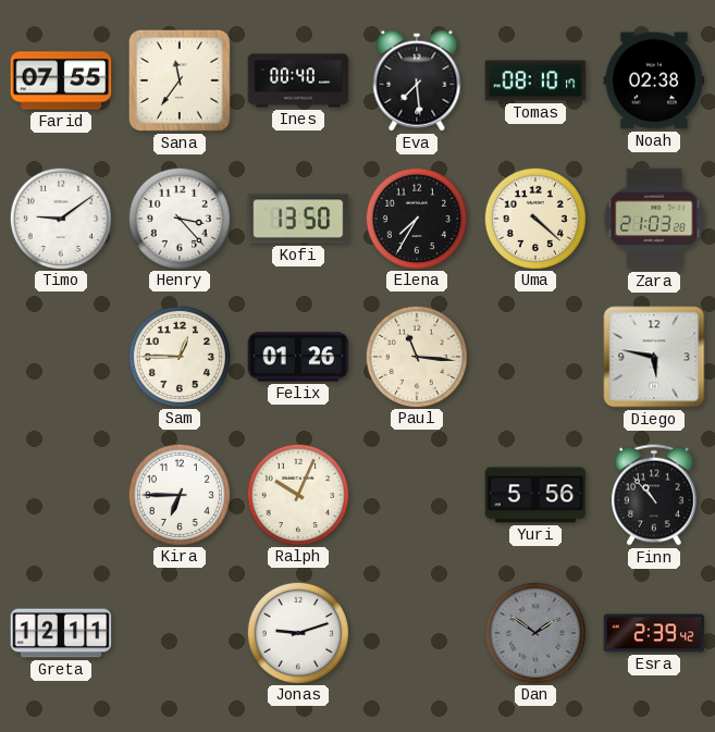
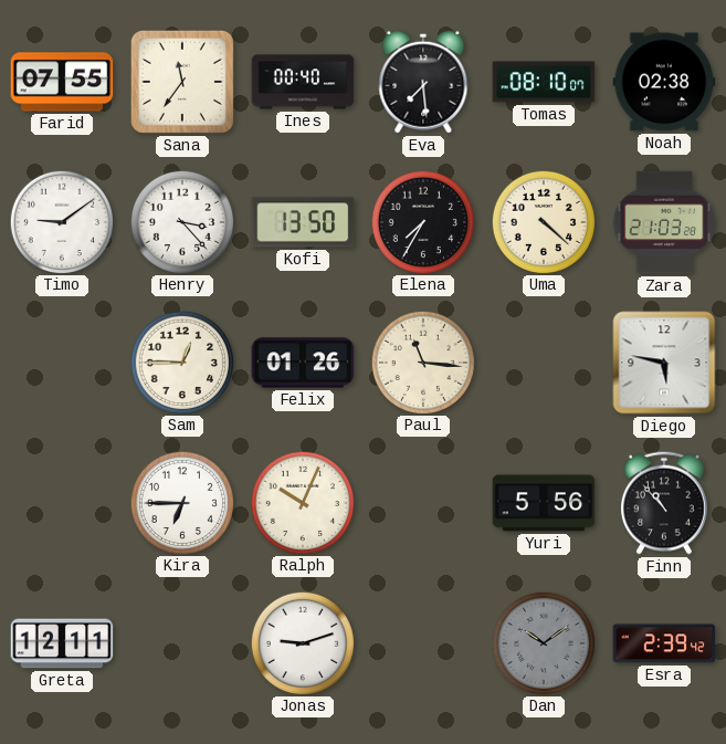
Tomas: 08:10:17 -> 08:10:07
Dan: 1:51 -> 10:09
